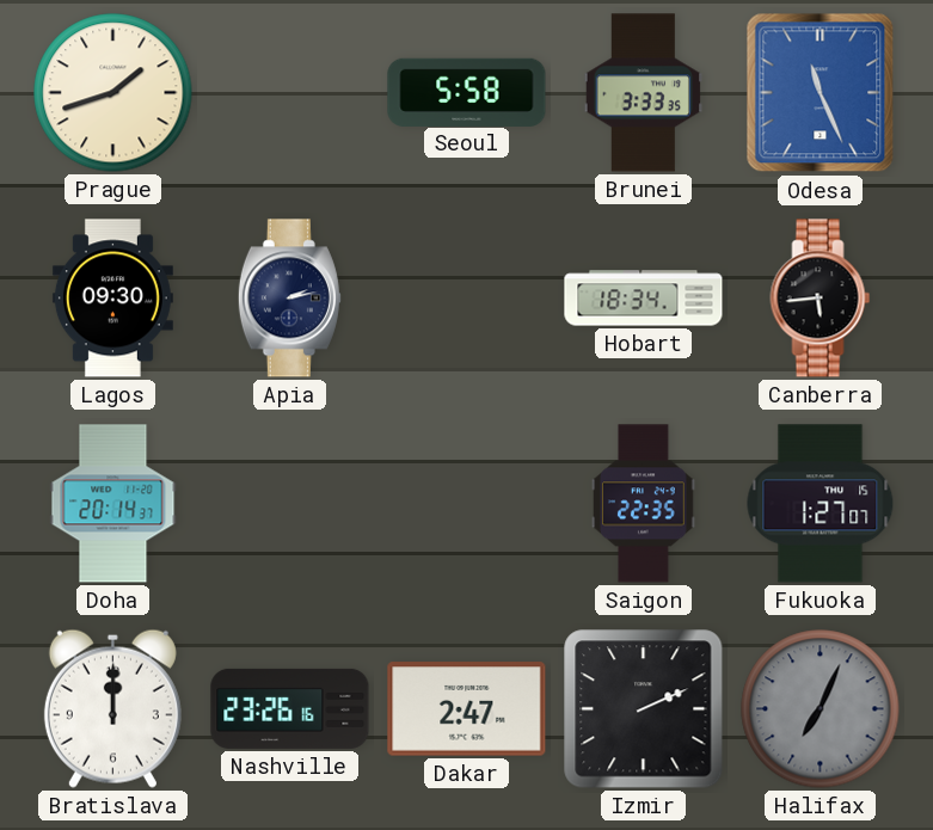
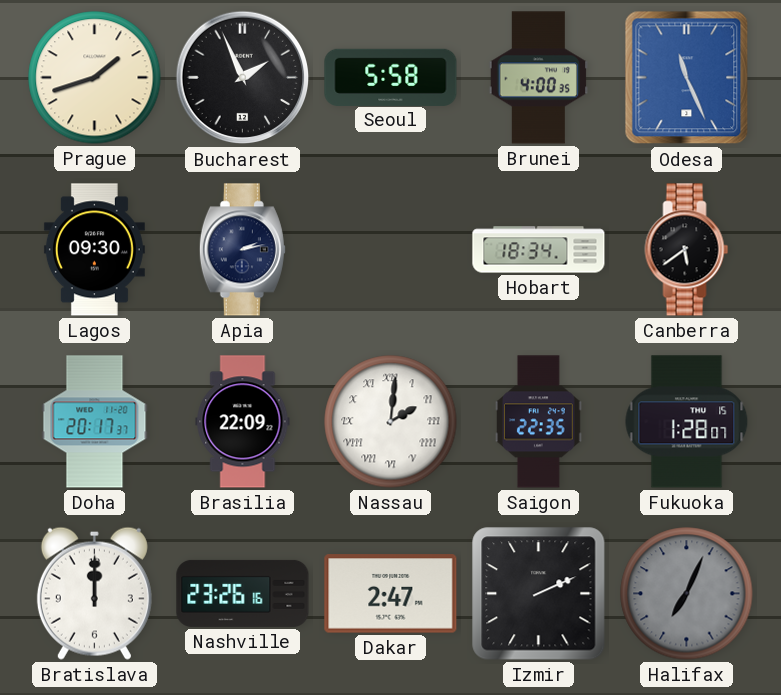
Bucharest: none -> 1:56
Brunei: 3:33 -> 4:00
Canberra: 5:44 -> 5:39
Doha: 20:14 -> 20:17
Brasilia: none -> 22:09
Nassau: none -> 2:01
Fukuoka: 1:27 -> 1:28
